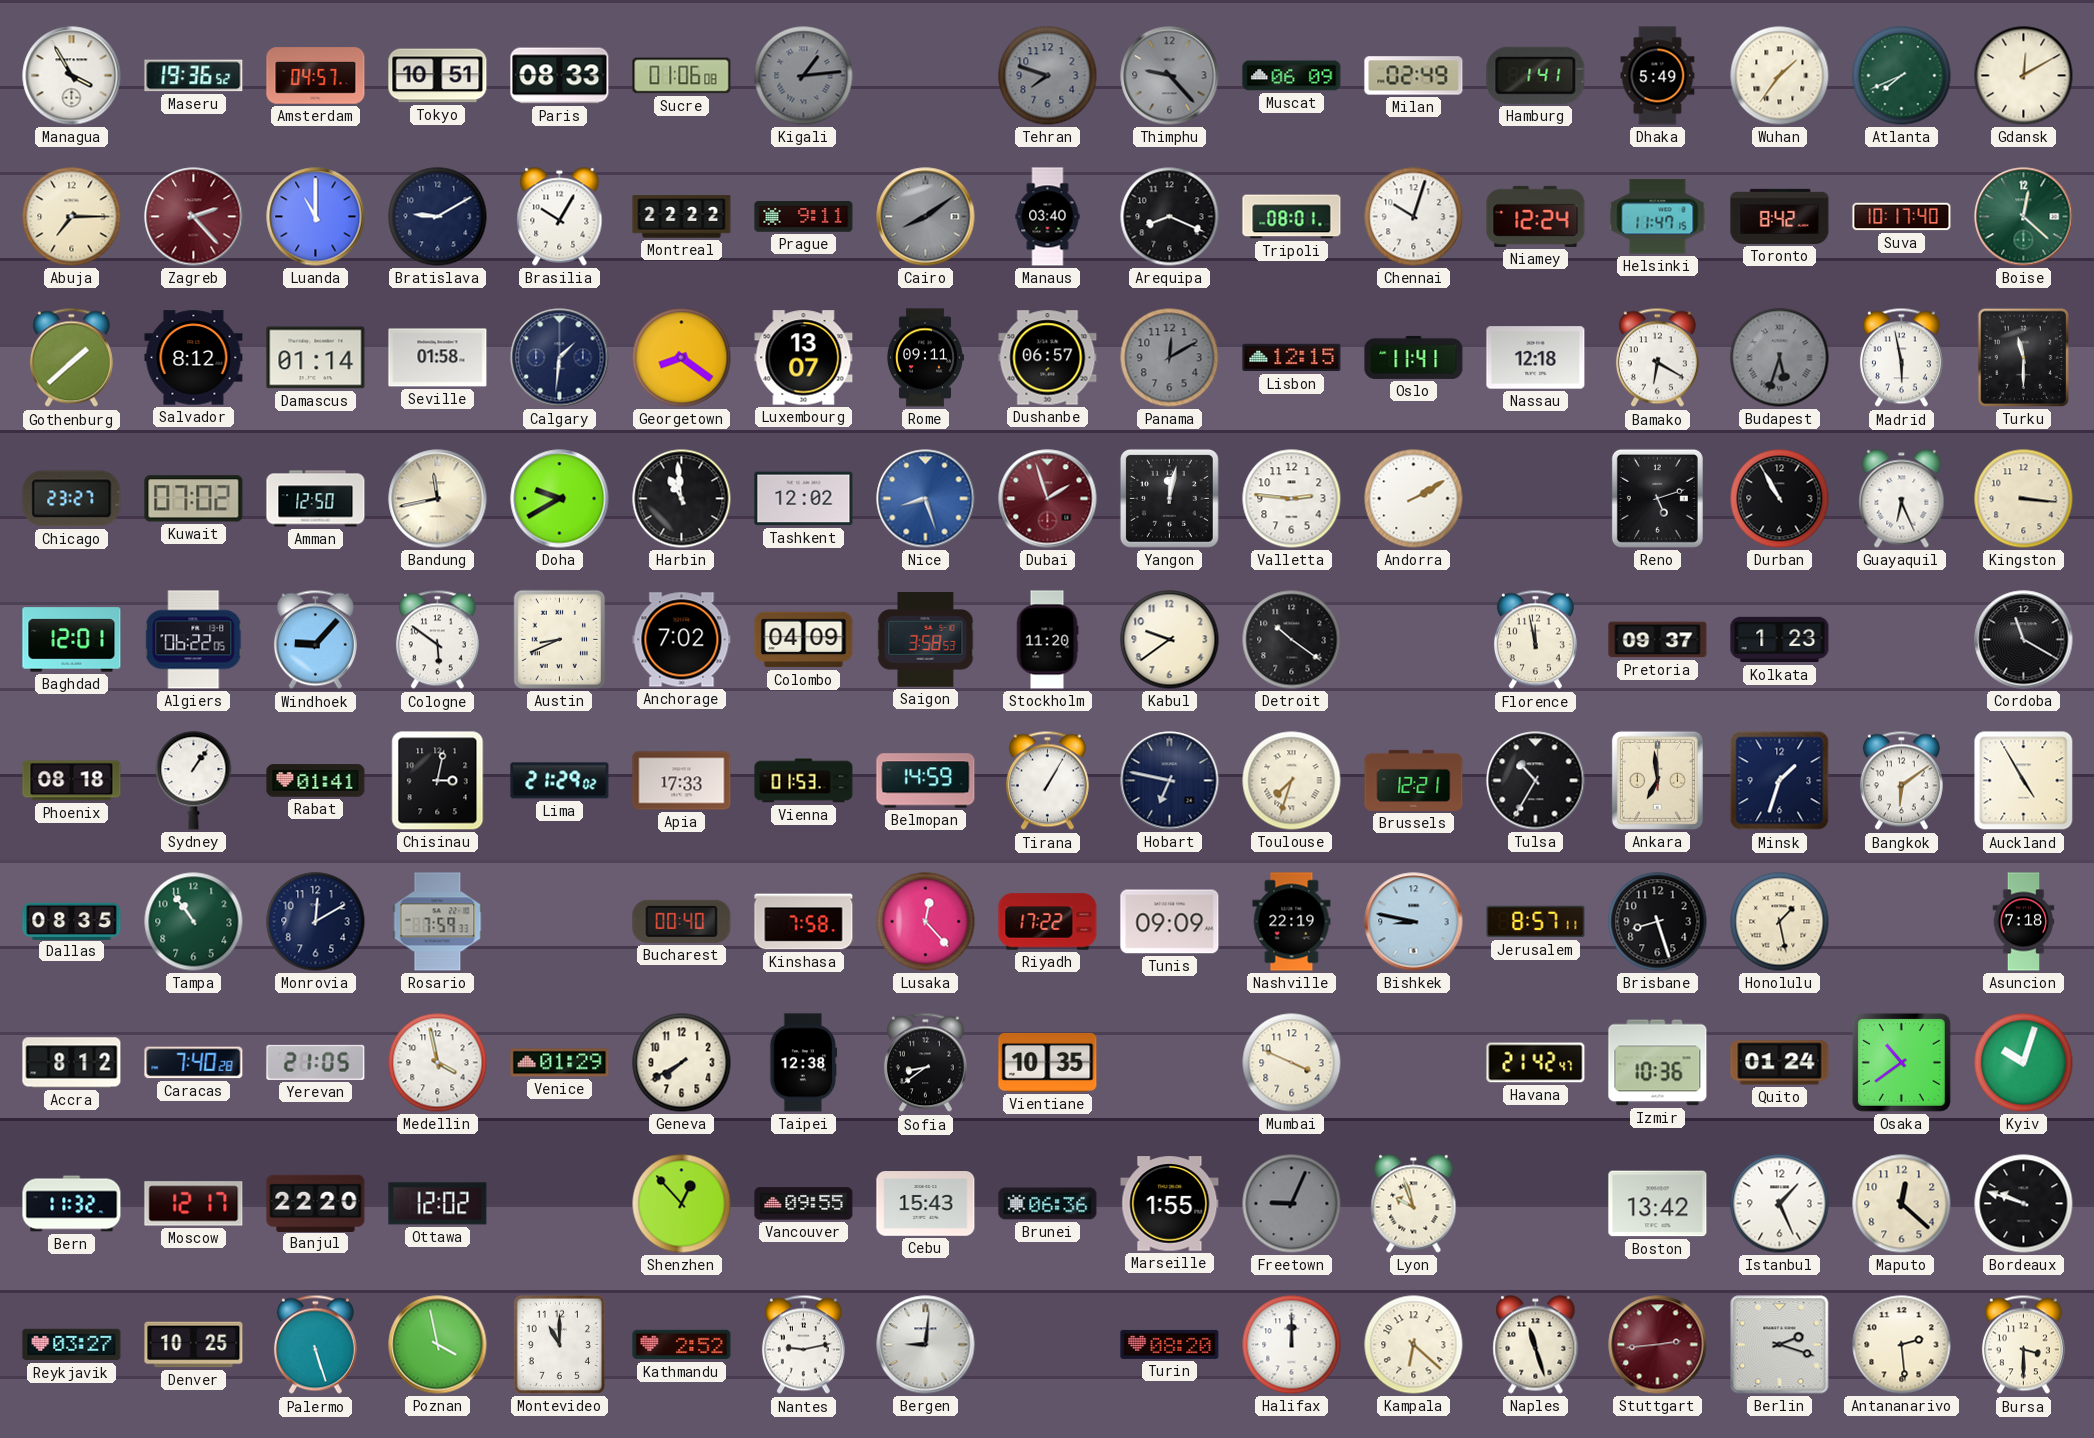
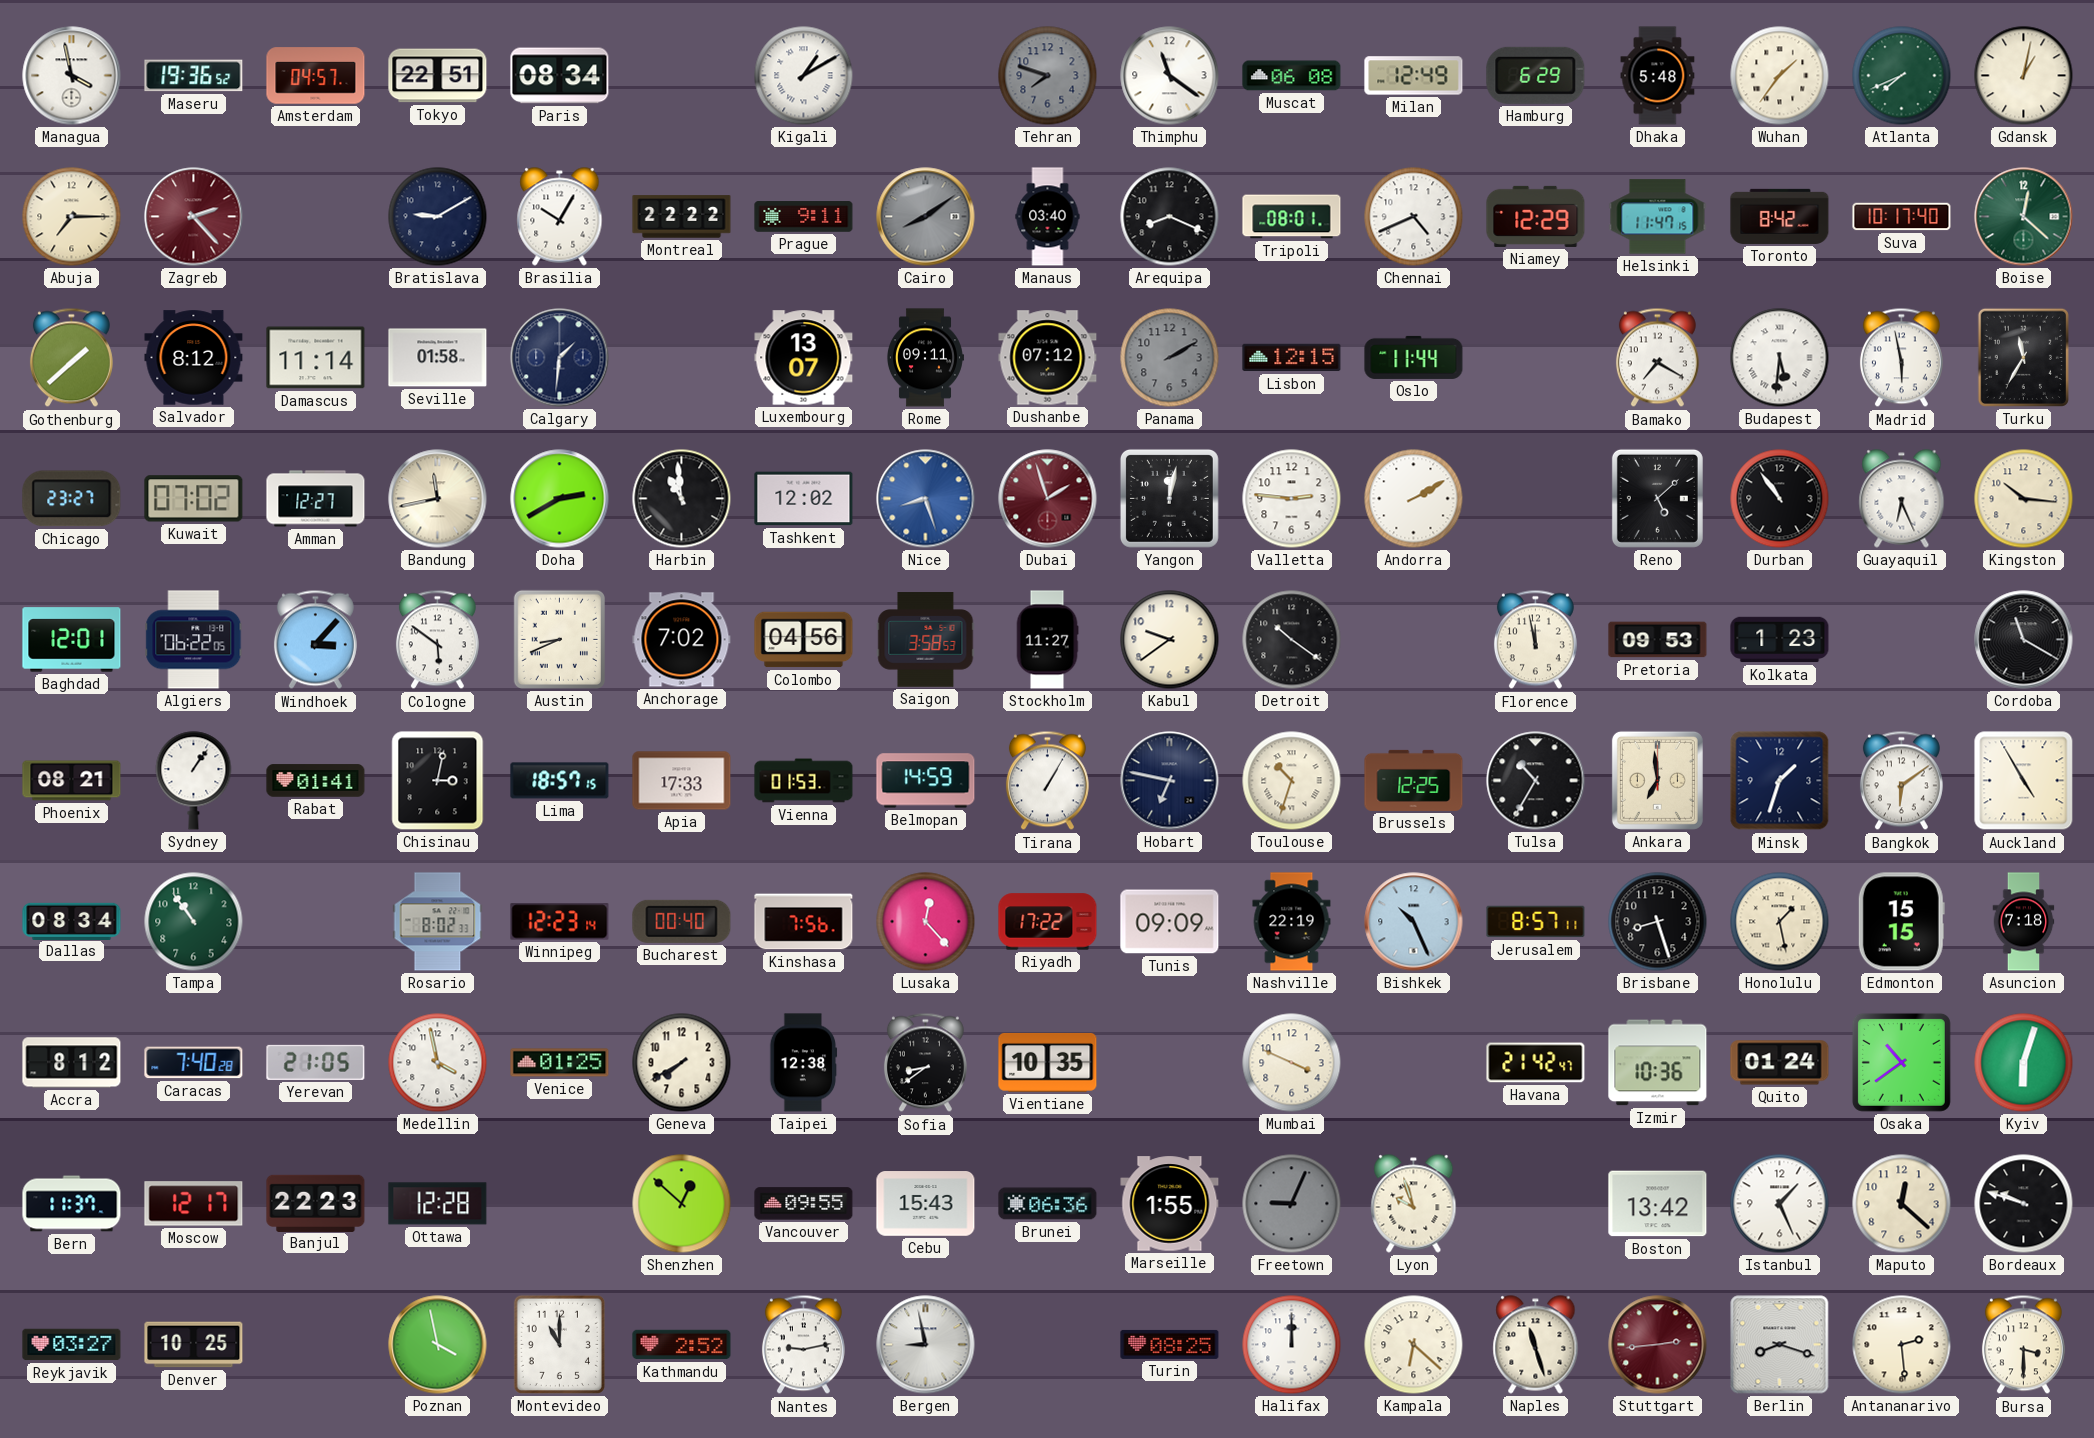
Managua: 3:55 -> 3:58
Tokyo: 10:51 -> 22:51
Paris: 08:33 -> 08:34
Sucre: 01:06 -> none
Kigali: 1:14 -> 1:10
Kigali dial: grey -> white
Thimphu: 9:23 -> 11:21
Thimphu dial: grey -> white
Muscat: 06:09 -> 06:08
Milan: 02:49 -> 12:49
Hamburg: 1:41 -> 6:29
Dhaka: 5:49 -> 5:48
Gdansk: 12:10 -> 1:02
Luanda: 11:00 -> none
Chennai: 10:03 -> 4:41
Niamey: 12:24 -> 12:29
Damascus: 01:14 -> 11:14
Georgetown: 8:21 -> none
Dushanbe: 06:57 -> 07:12
Panama: 12:10 -> 2:10
Oslo: 11:41 -> 11:44
Nassau: 12:18 -> none
Bamako: 6:20 -> 7:20
Budapest: 5:33 -> 5:31
Budapest dial: grey -> white
Turku: 11:30 -> 11:35
Amman: 12:50 -> 12:27
Doha: 9:40 -> 2:40
Reno: 5:12 -> 5:08
Durban: 10:55 -> 10:54
Kingston: 3:16 -> 10:16
Windhoek: 9:07 -> 3:07
Colombo: 04:09 -> 04:56
Stockholm: 11:20 -> 11:27
Pretoria: 09:37 -> 09:53
Phoenix: 08:18 -> 08:21
Lima: 21:29 -> 18:57
Toulouse: 7:33 -> 10:33
Brussels: 12:21 -> 12:25
Dallas: 08:35 -> 08:34
Monrovia: 12:10 -> none
Rosario: 7:59 -> 8:02
Winnipeg: none -> 12:23
Kinshasa: 7:58 -> 7:56
Bishkek: 8:47 -> 10:26
Edmonton: none -> 15:15
Venice: 01:29 -> 01:25
Kyiv: 10:03 -> 6:03
Bern: 11:32 -> 11:37
Banjul: 22:20 -> 22:23
Ottawa: 12:02 -> 12:28
Shenzhen: 12:53 -> 12:52
Palermo: 5:27 -> none
Bergen: 9:01 -> 8:58
Turin: 08:20 -> 08:25
Berlin: 2:18 -> 8:18
